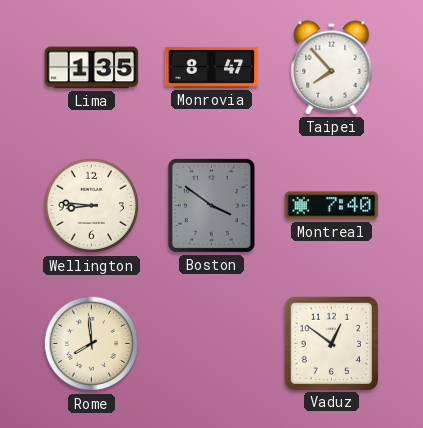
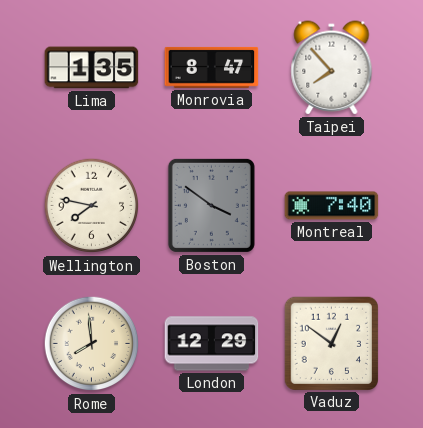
Wellington: 8:46 -> 7:47
London: none -> 12:29
